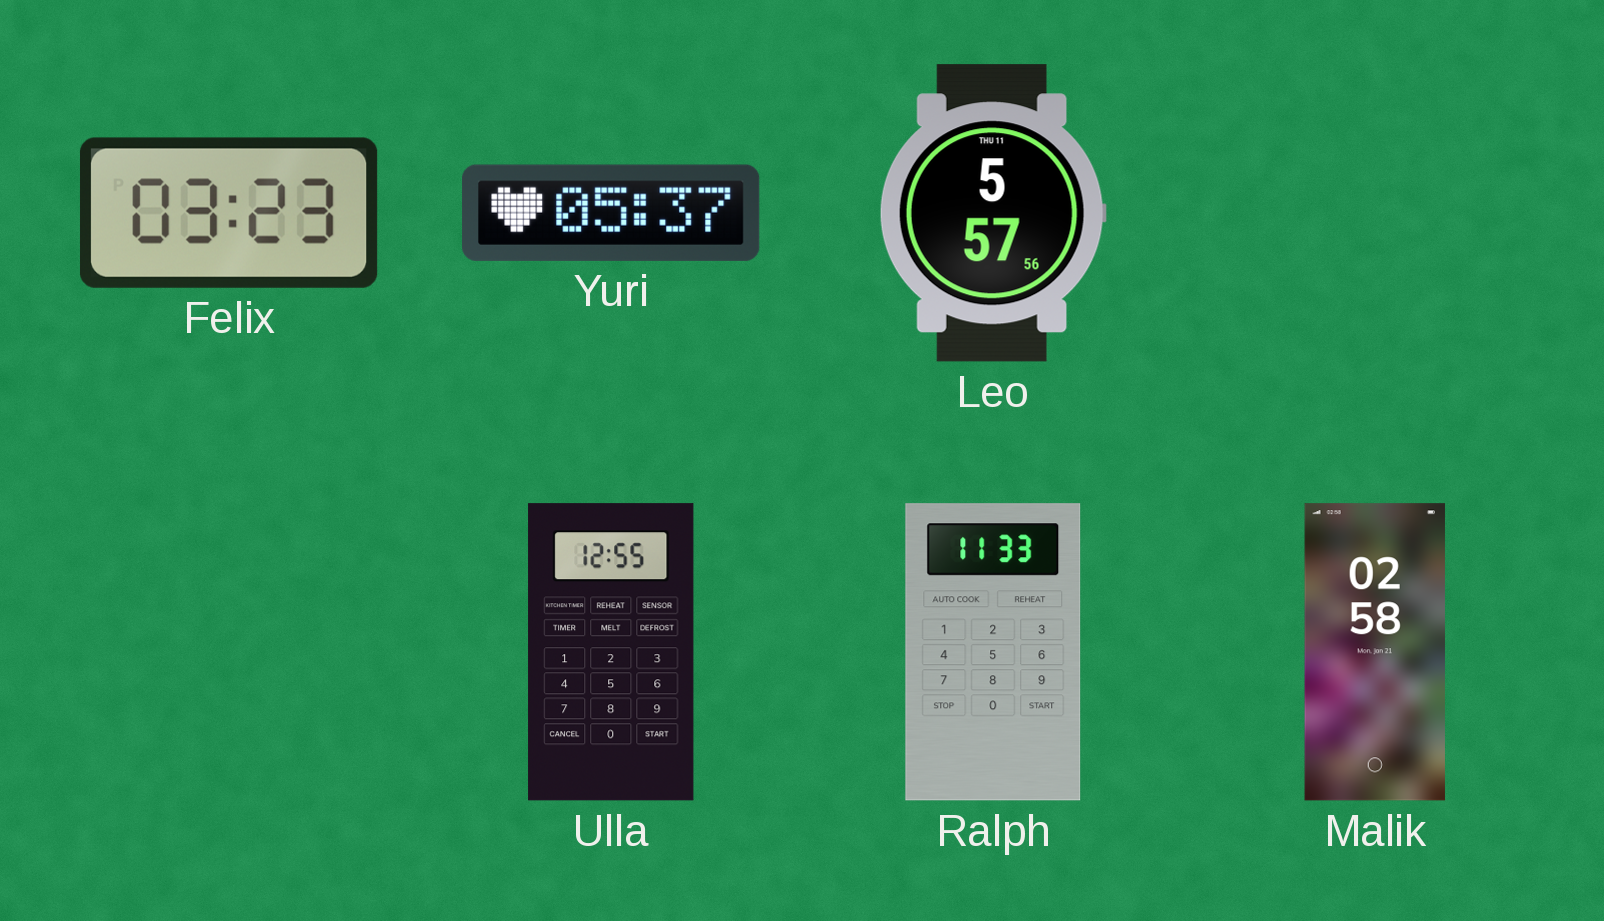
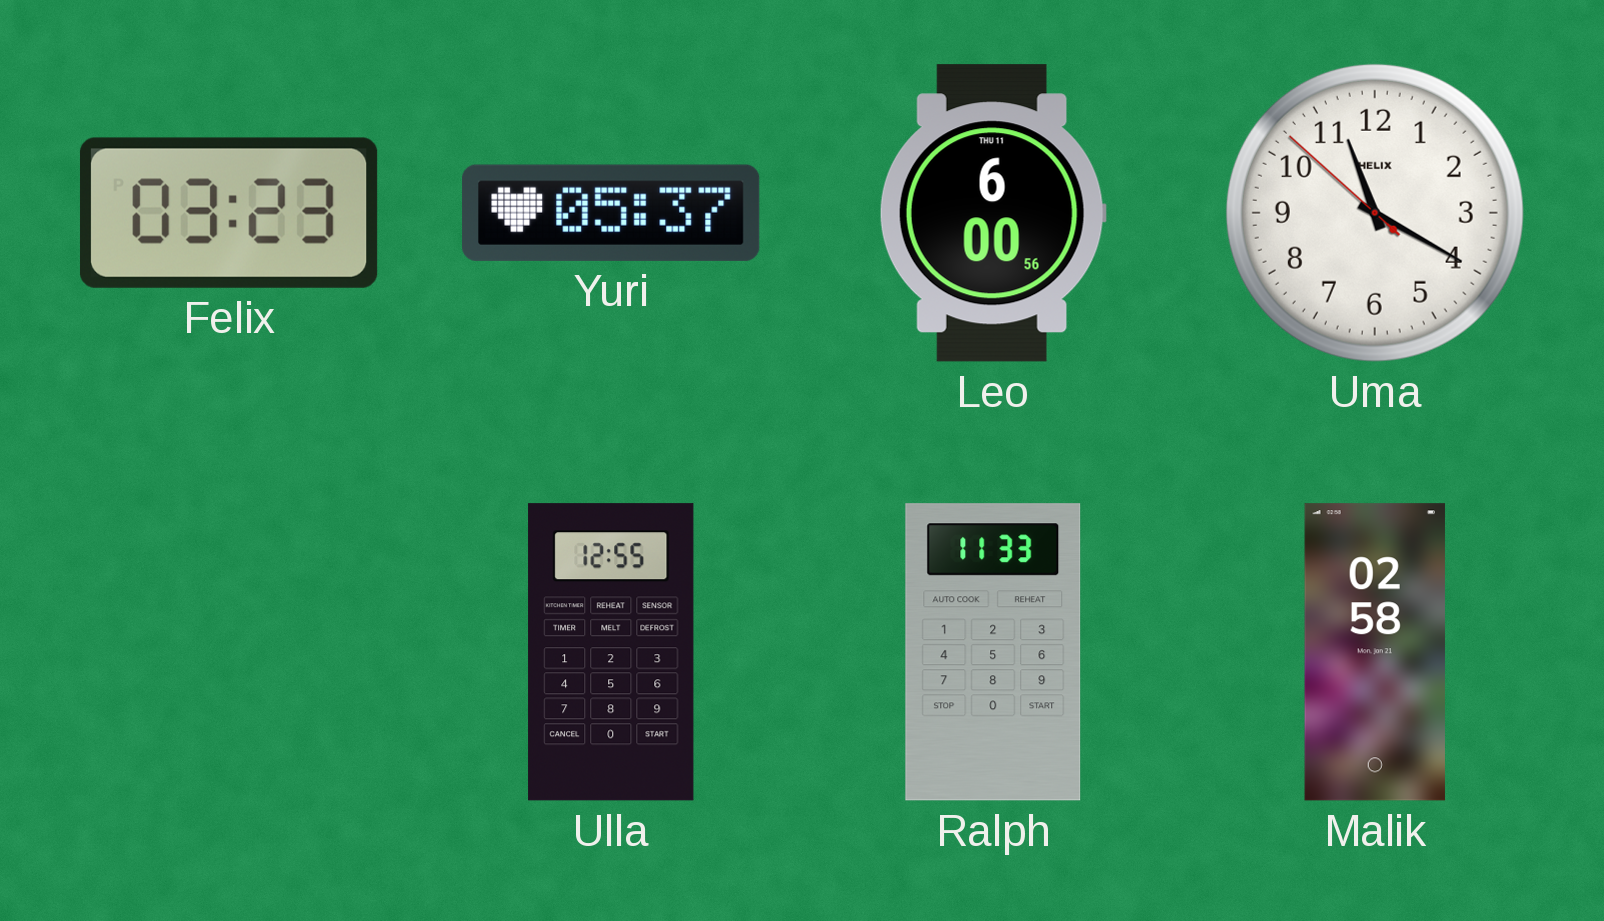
Leo: 5:57 -> 6:00
Uma: none -> 11:19
